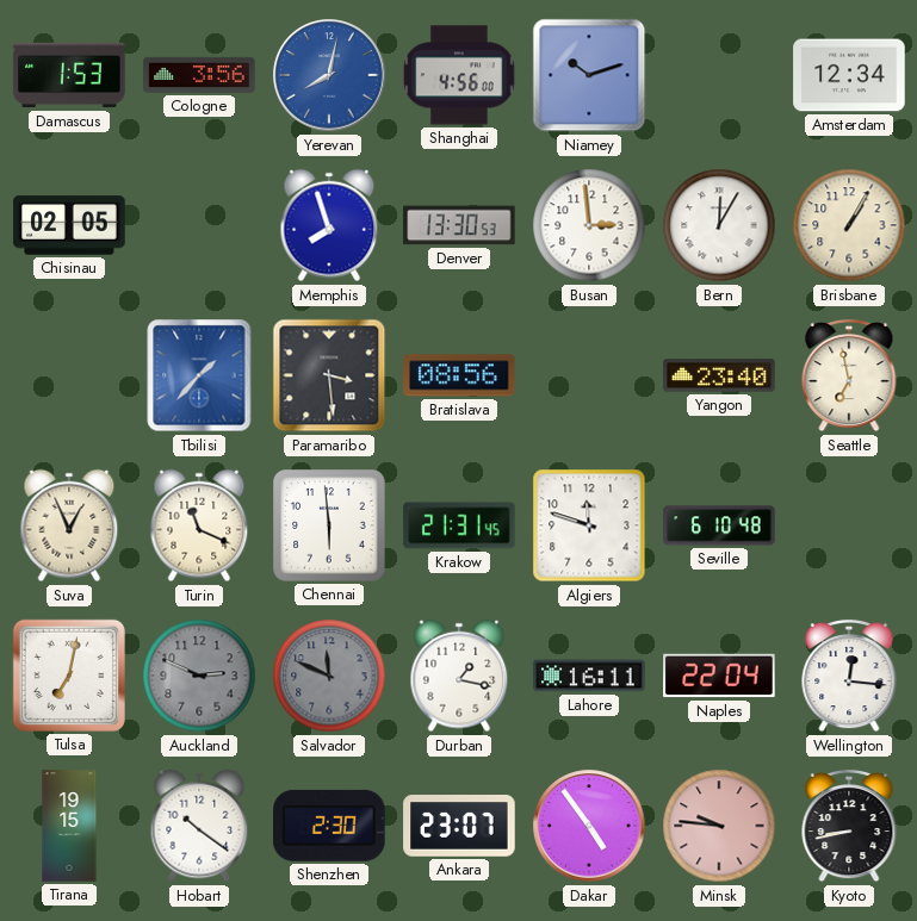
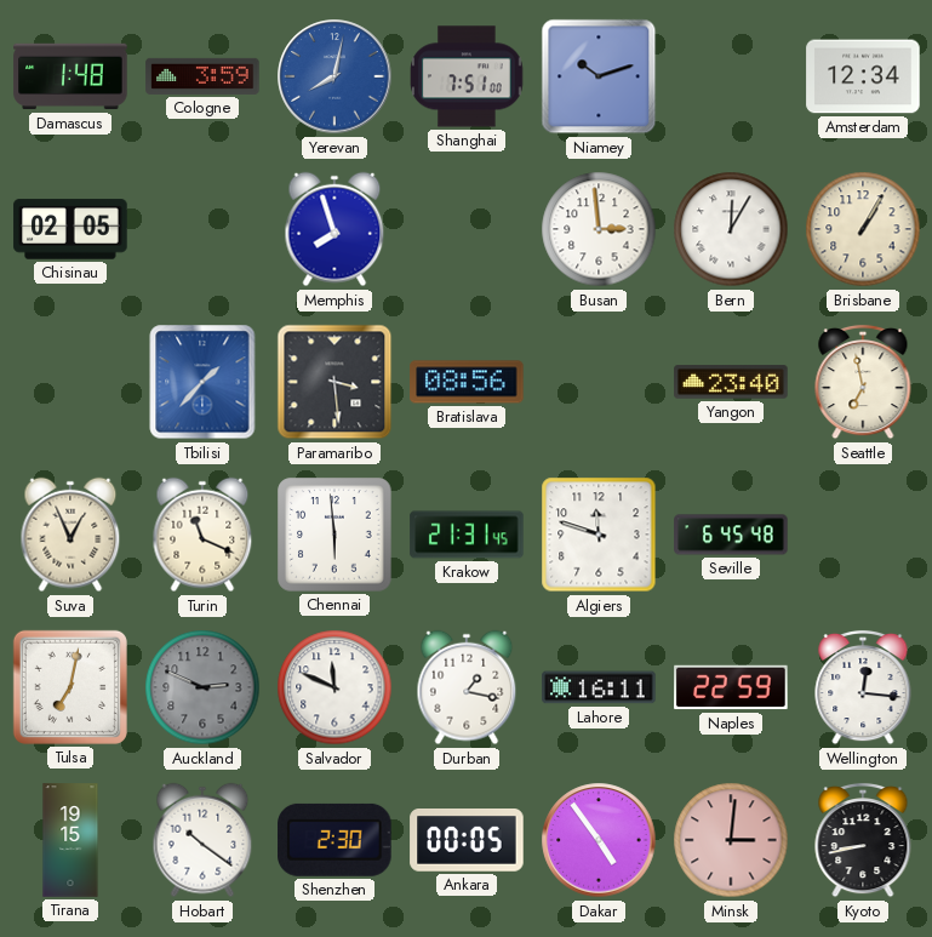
Damascus: 1:53 -> 1:48
Cologne: 3:56 -> 3:59
Shanghai: 4:56 -> 7:51
Denver: 13:30 -> none
Seville: 6:10 -> 6:45
Salvador dial: grey -> white
Naples: 22:04 -> 22:59
Ankara: 23:07 -> 00:05
Minsk: 9:46 -> 3:01
